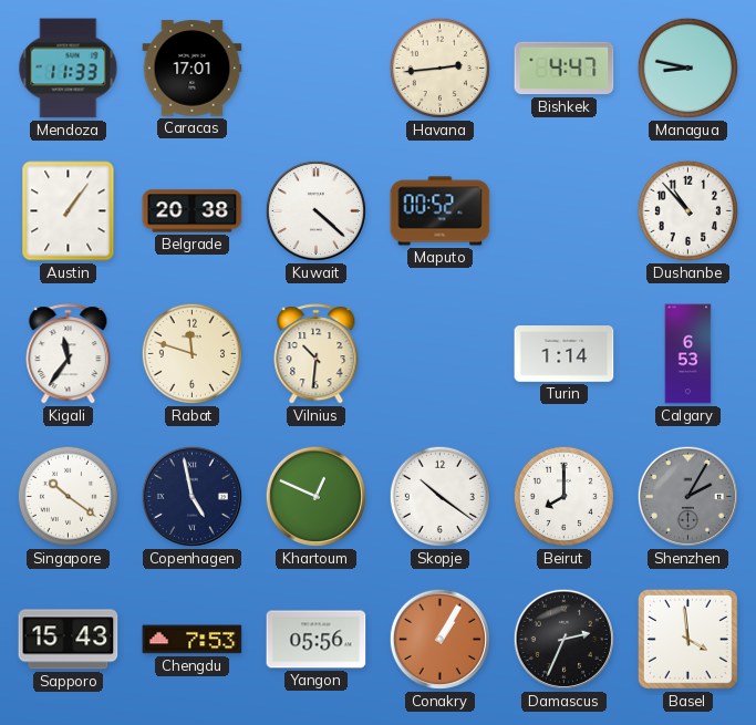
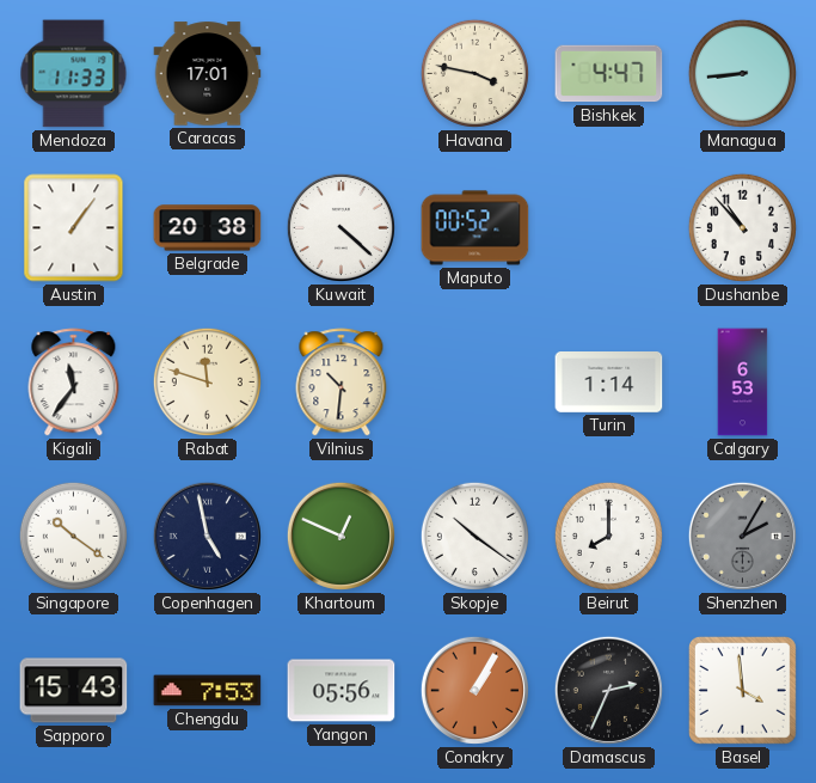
Havana: 2:44 -> 3:47
Managua: 8:47 -> 8:44
